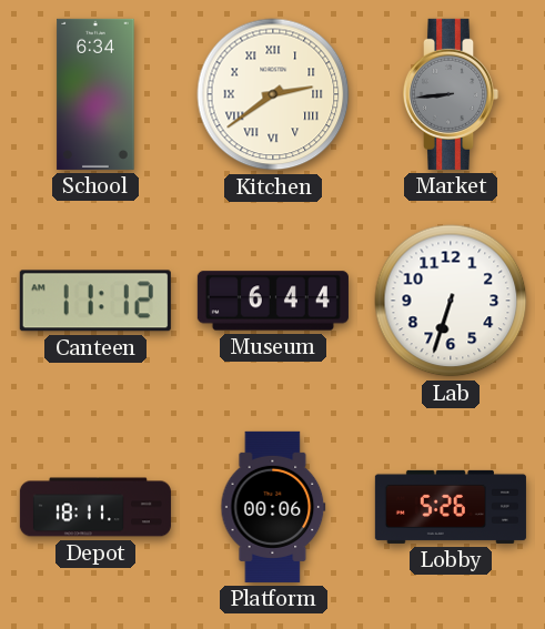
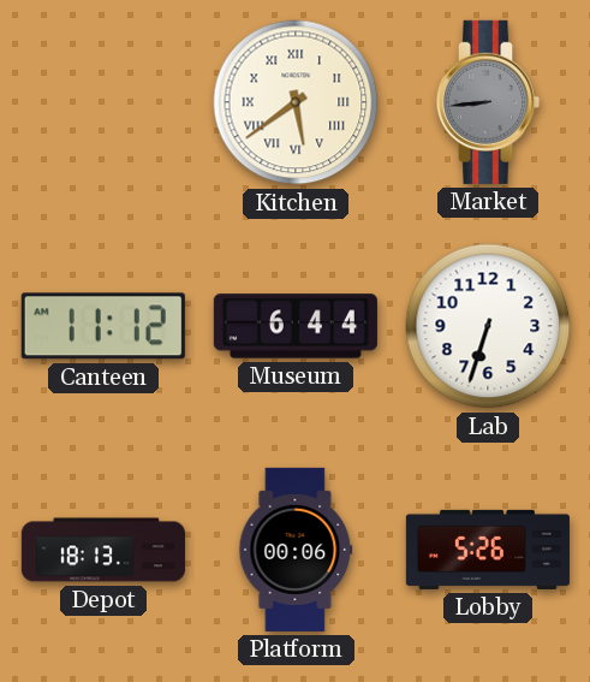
School: 6:34 -> none
Kitchen: 2:39 -> 5:39
Depot: 18:11 -> 18:13
